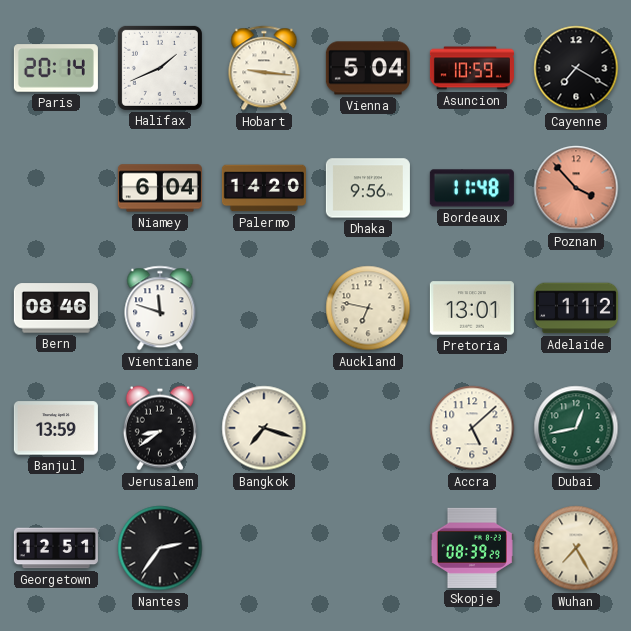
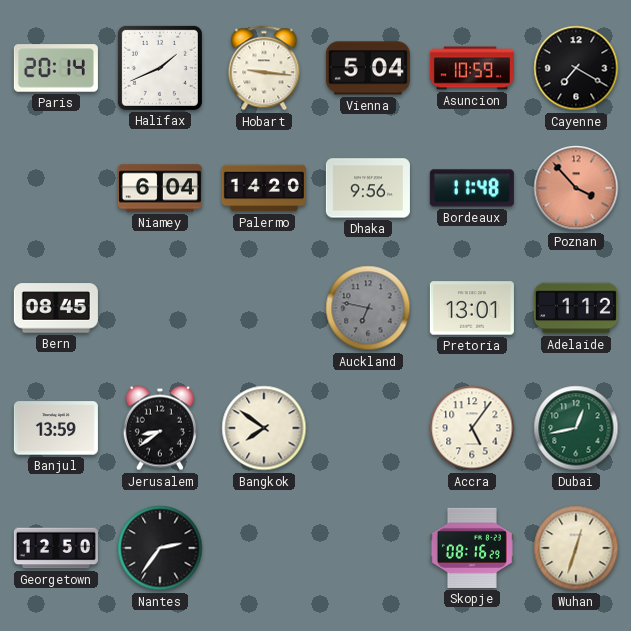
Bern: 08:46 -> 08:45
Vientiane: 11:48 -> none
Auckland dial: cream -> grey
Bangkok: 7:18 -> 7:51
Accra: 5:08 -> 5:06
Georgetown: 12:51 -> 12:50
Skopje: 08:39 -> 08:16
Wuhan: 7:25 -> 12:33
